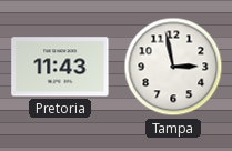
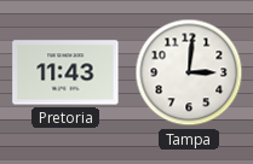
Tampa: 2:58 -> 3:01
